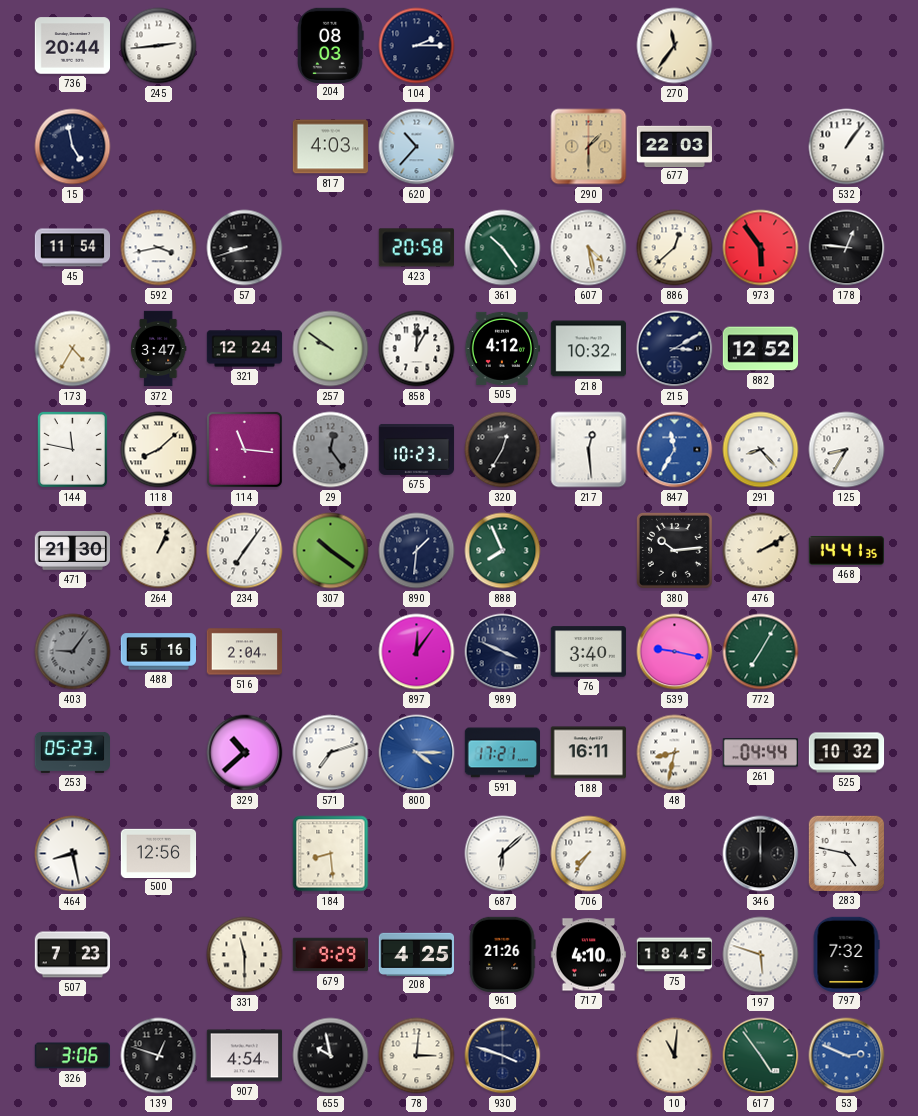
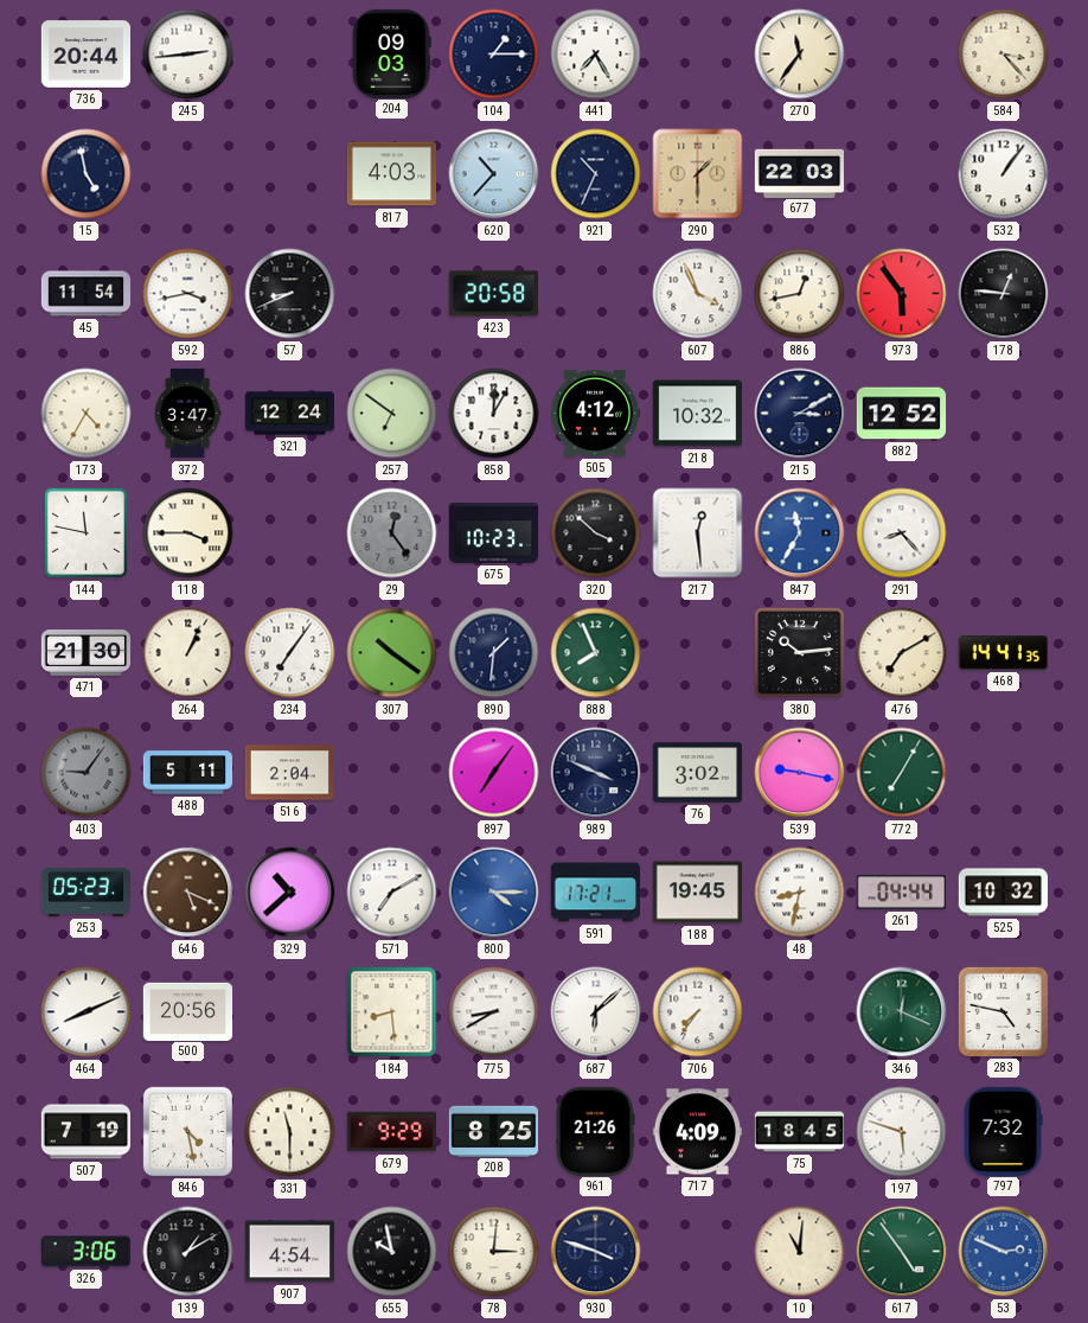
204: 08:03 -> 09:03
104: 2:15 -> 1:15
441: none -> 7:25
584: none -> 3:23
921: none -> 10:34
57: 8:42 -> 8:41
361: 10:24 -> none
607: 4:28 -> 3:56
886: 12:38 -> 12:43
257: 9:51 -> 6:51
118: 8:08 -> 3:45
114: 11:16 -> none
320: 12:35 -> 3:52
125: 8:35 -> none
476: 2:10 -> 7:10
488: 5:16 -> 5:11
897: 12:06 -> 7:06
76: 3:40 -> 3:02
646: none -> 5:19
571: 7:12 -> 7:10
188: 16:11 -> 19:45
464: 8:28 -> 8:11
500: 12:56 -> 20:56
775: none -> 8:40
346: 12:00 -> 12:19
346 dial: black -> green
507: 7:23 -> 7:19
846: none -> 4:28
208: 4:25 -> 8:25
717: 4:10 -> 4:09
139: 12:48 -> 1:10
